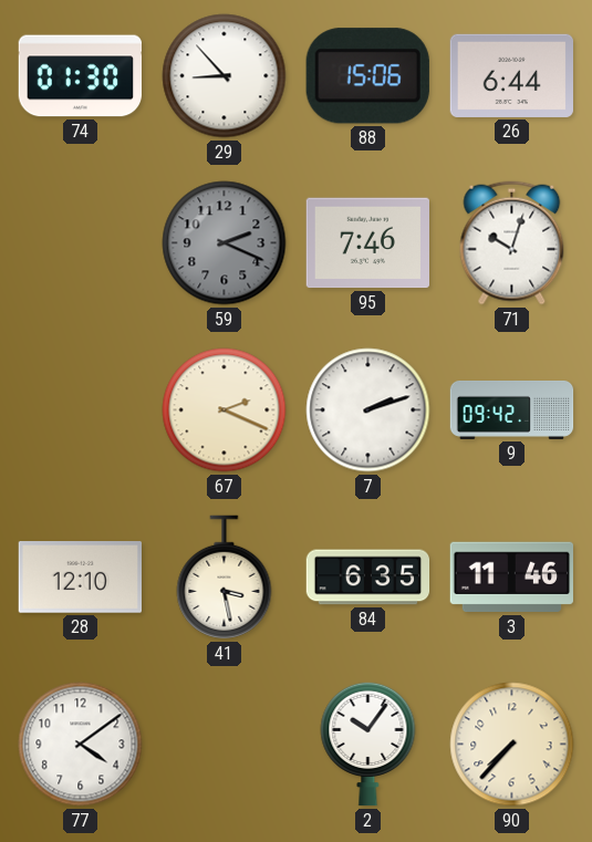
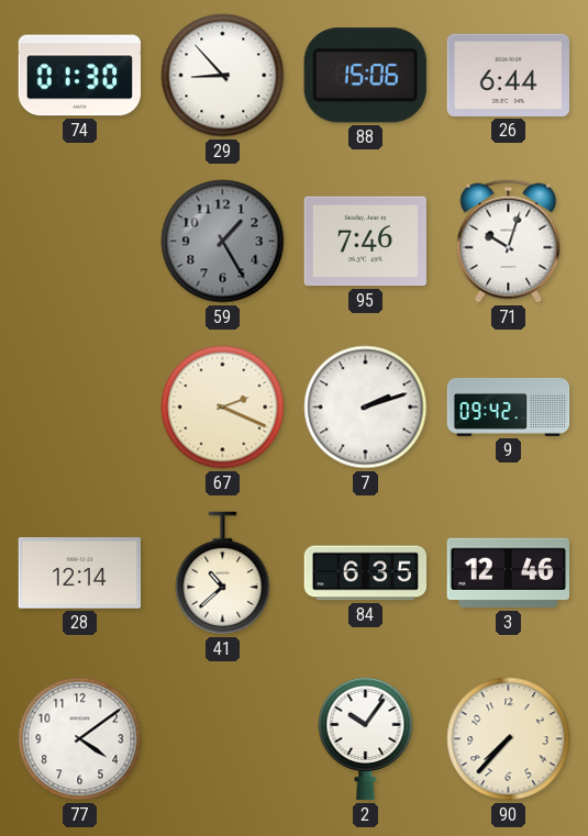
59: 2:19 -> 1:25
28: 12:10 -> 12:14
41: 3:28 -> 10:38
3: 11:46 -> 12:46
